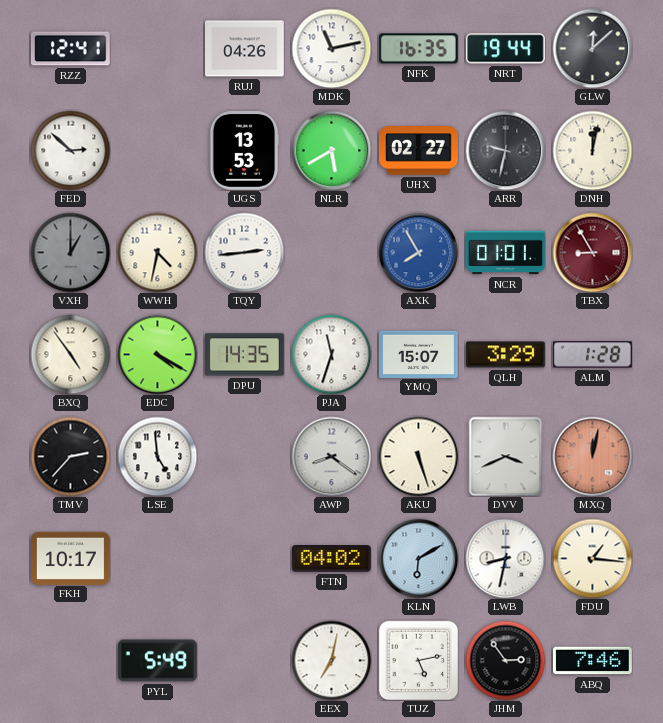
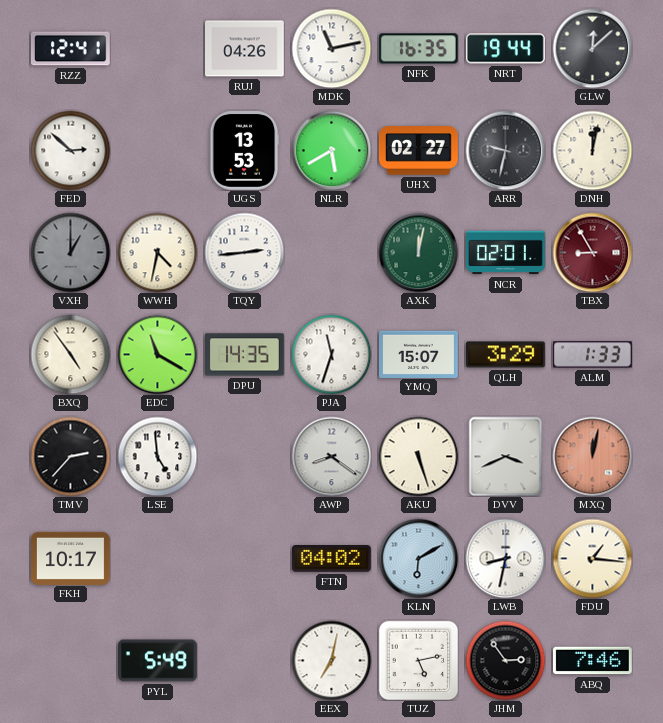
AXK: 7:55 -> 12:02
AXK dial: blue -> green
NCR: 01:01 -> 02:01
EDC: 4:20 -> 11:20
ALM: 1:28 -> 1:33
